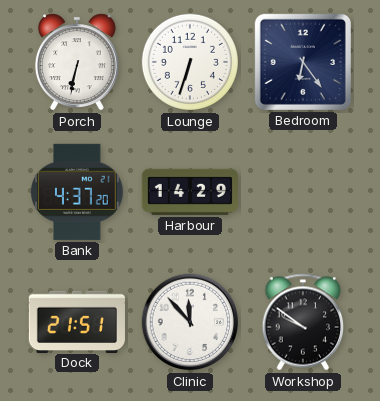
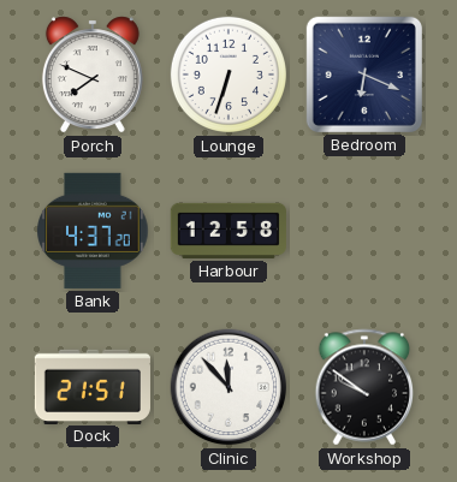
Porch: 6:32 -> 7:49
Bedroom: 6:24 -> 6:19
Harbour: 14:29 -> 12:58
